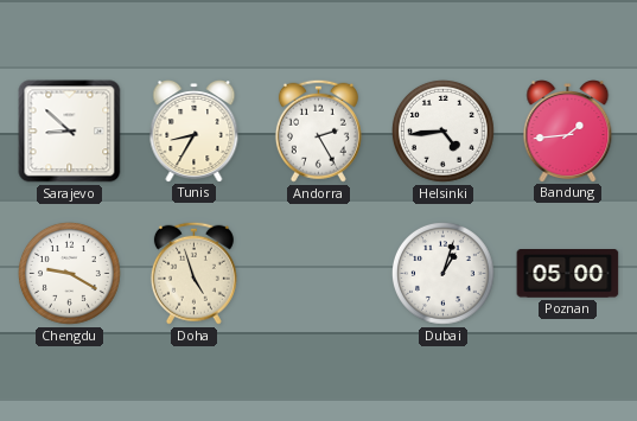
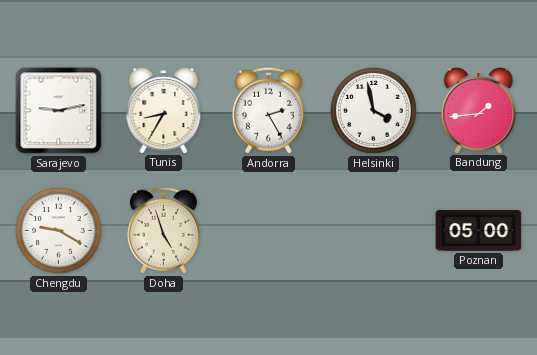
Sarajevo: 8:52 -> 9:13
Helsinki: 4:44 -> 3:58
Dubai: 1:03 -> none
